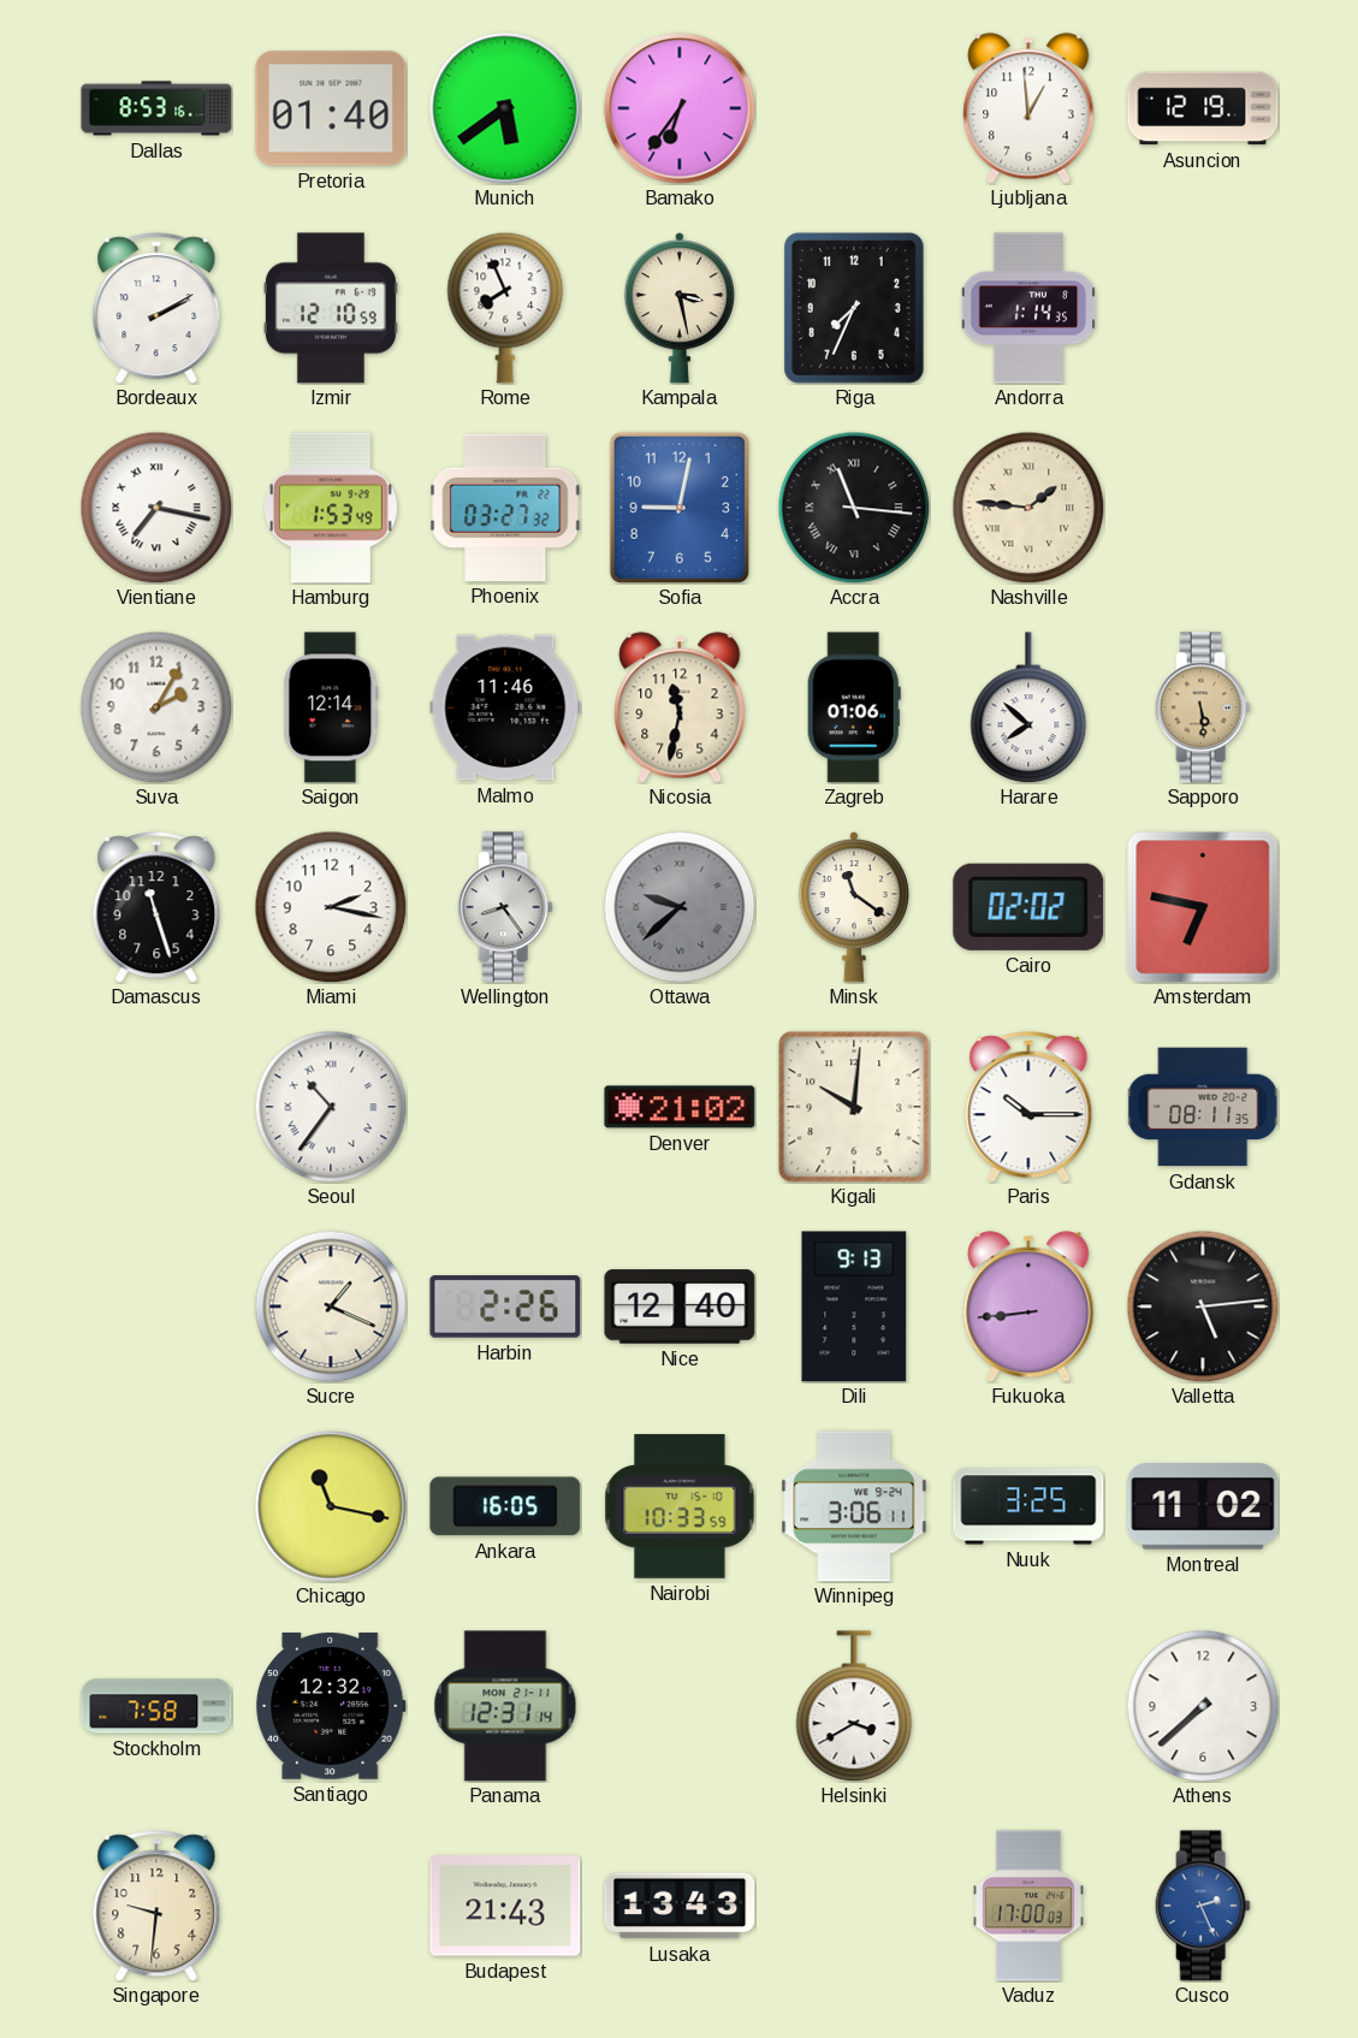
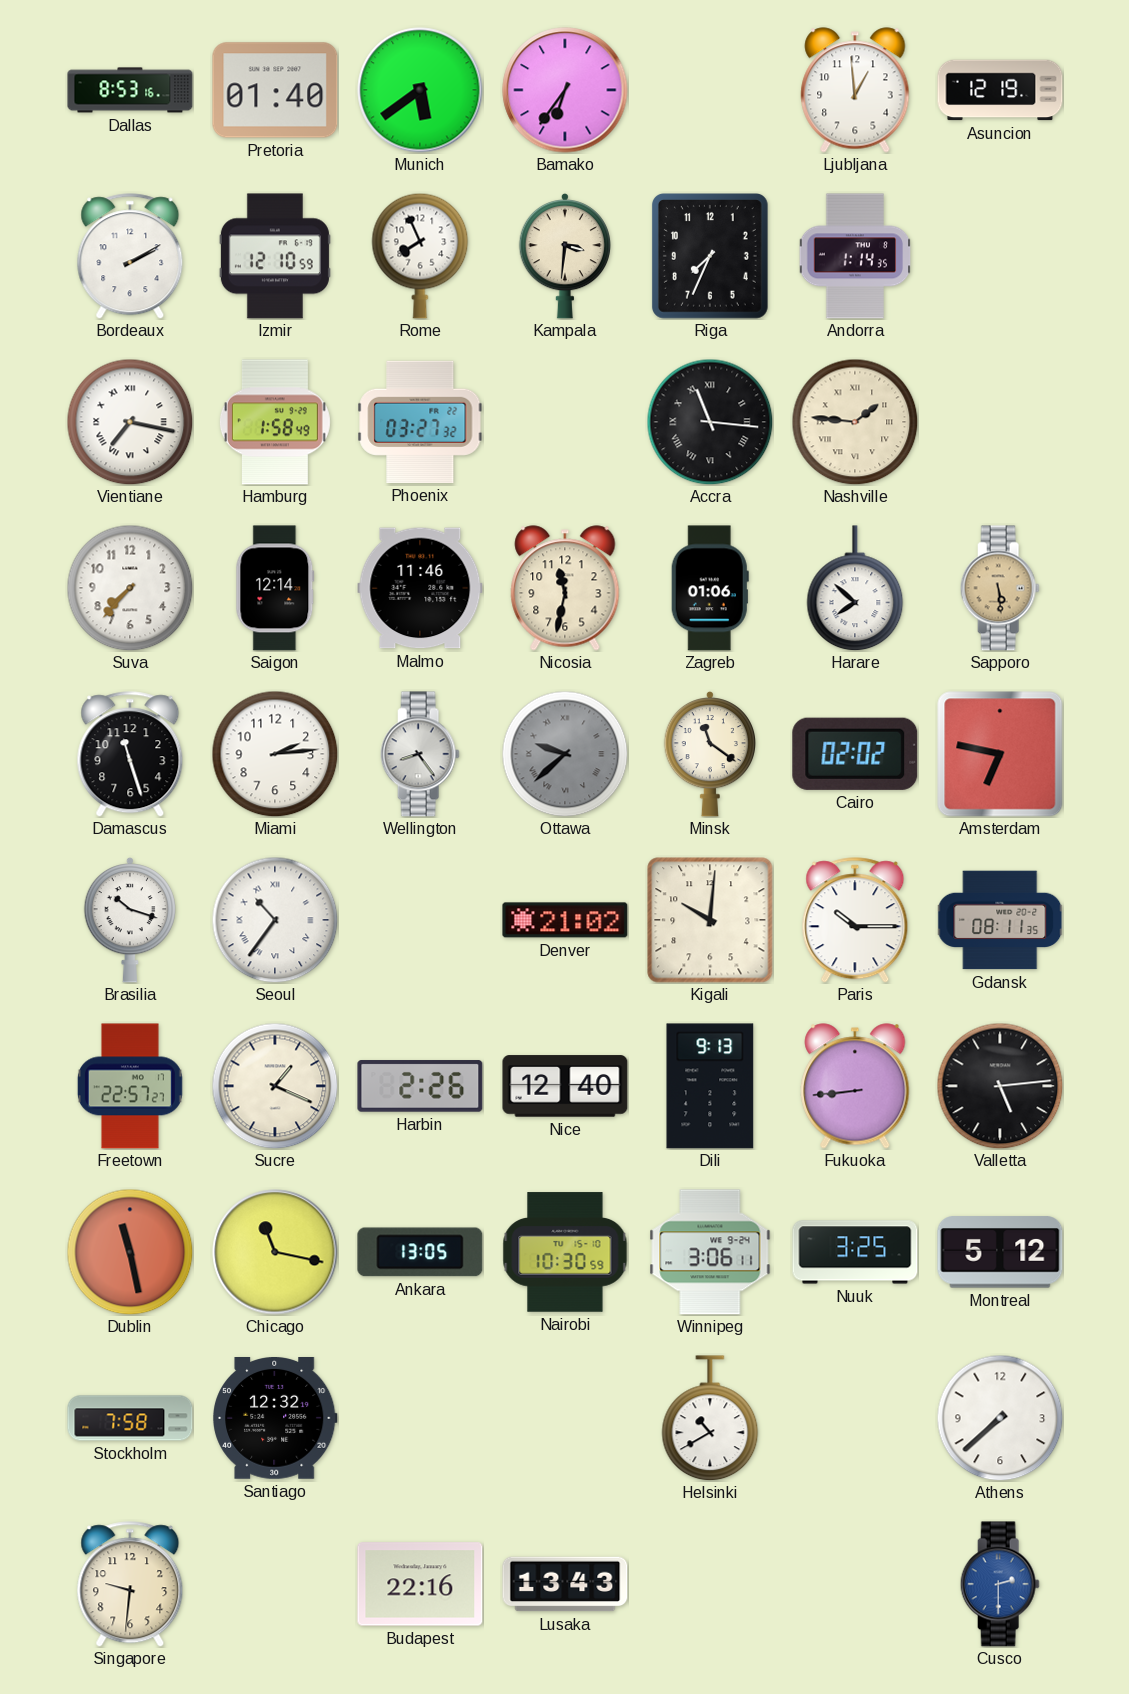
Kampala: 3:28 -> 3:31
Hamburg: 1:53 -> 1:58
Sofia: 9:02 -> none
Suva: 2:05 -> 7:37
Miami: 2:17 -> 2:14
Brasilia: none -> 10:18
Freetown: none -> 22:57
Dublin: none -> 11:28
Ankara: 16:05 -> 13:05
Nairobi: 10:33 -> 10:30
Montreal: 11:02 -> 5:12
Panama: 12:31 -> none
Helsinki: 3:40 -> 10:40
Budapest: 21:43 -> 22:16
Vaduz: 17:00 -> none
Cusco: 2:26 -> 2:30
